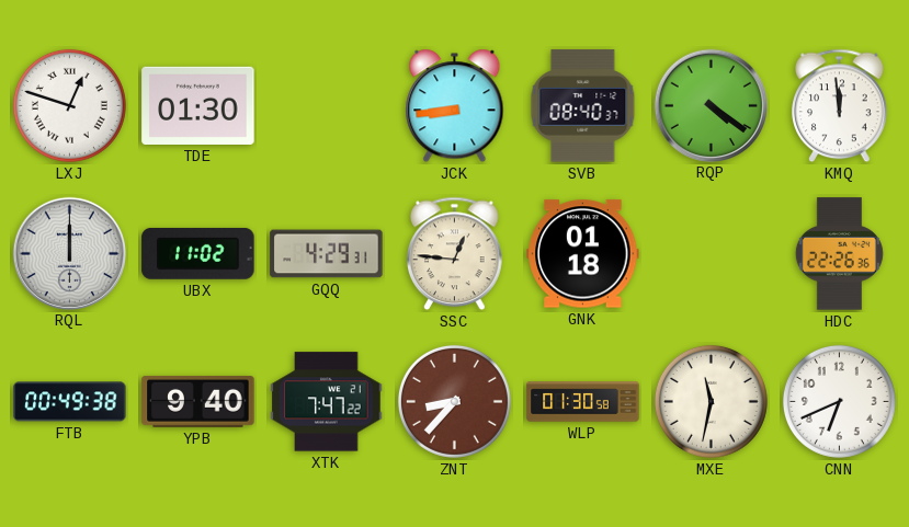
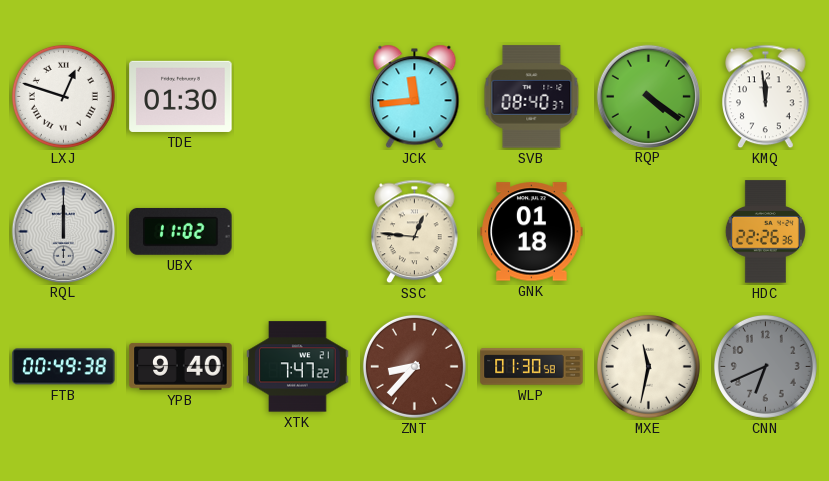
JCK: 8:44 -> 11:44
GQQ: 4:29 -> none
CNN dial: white -> grey
